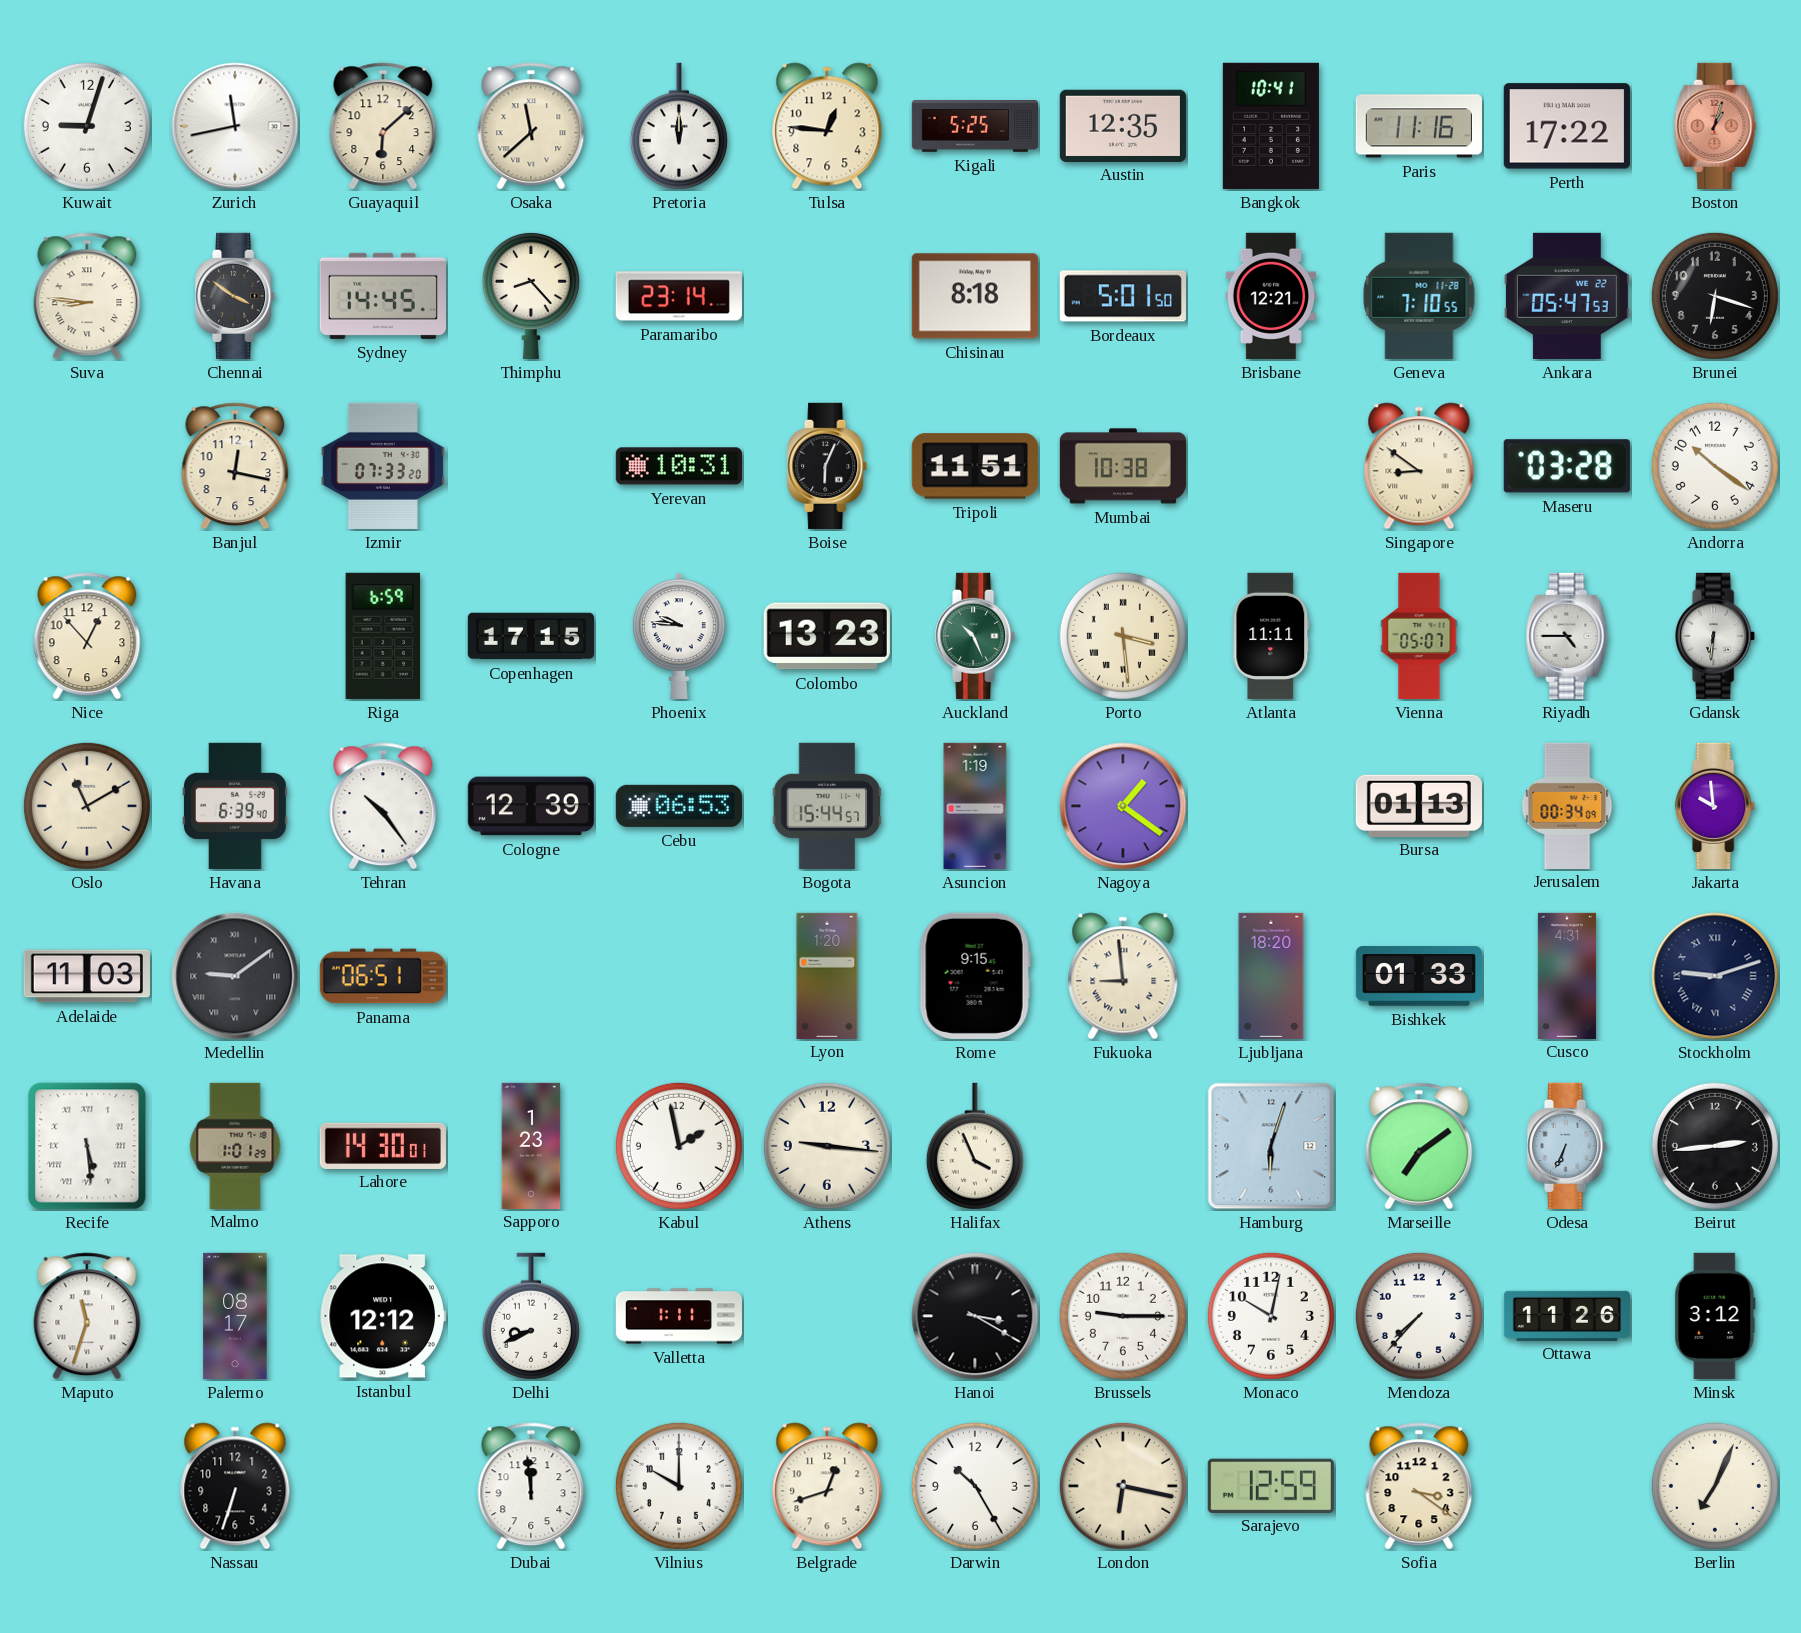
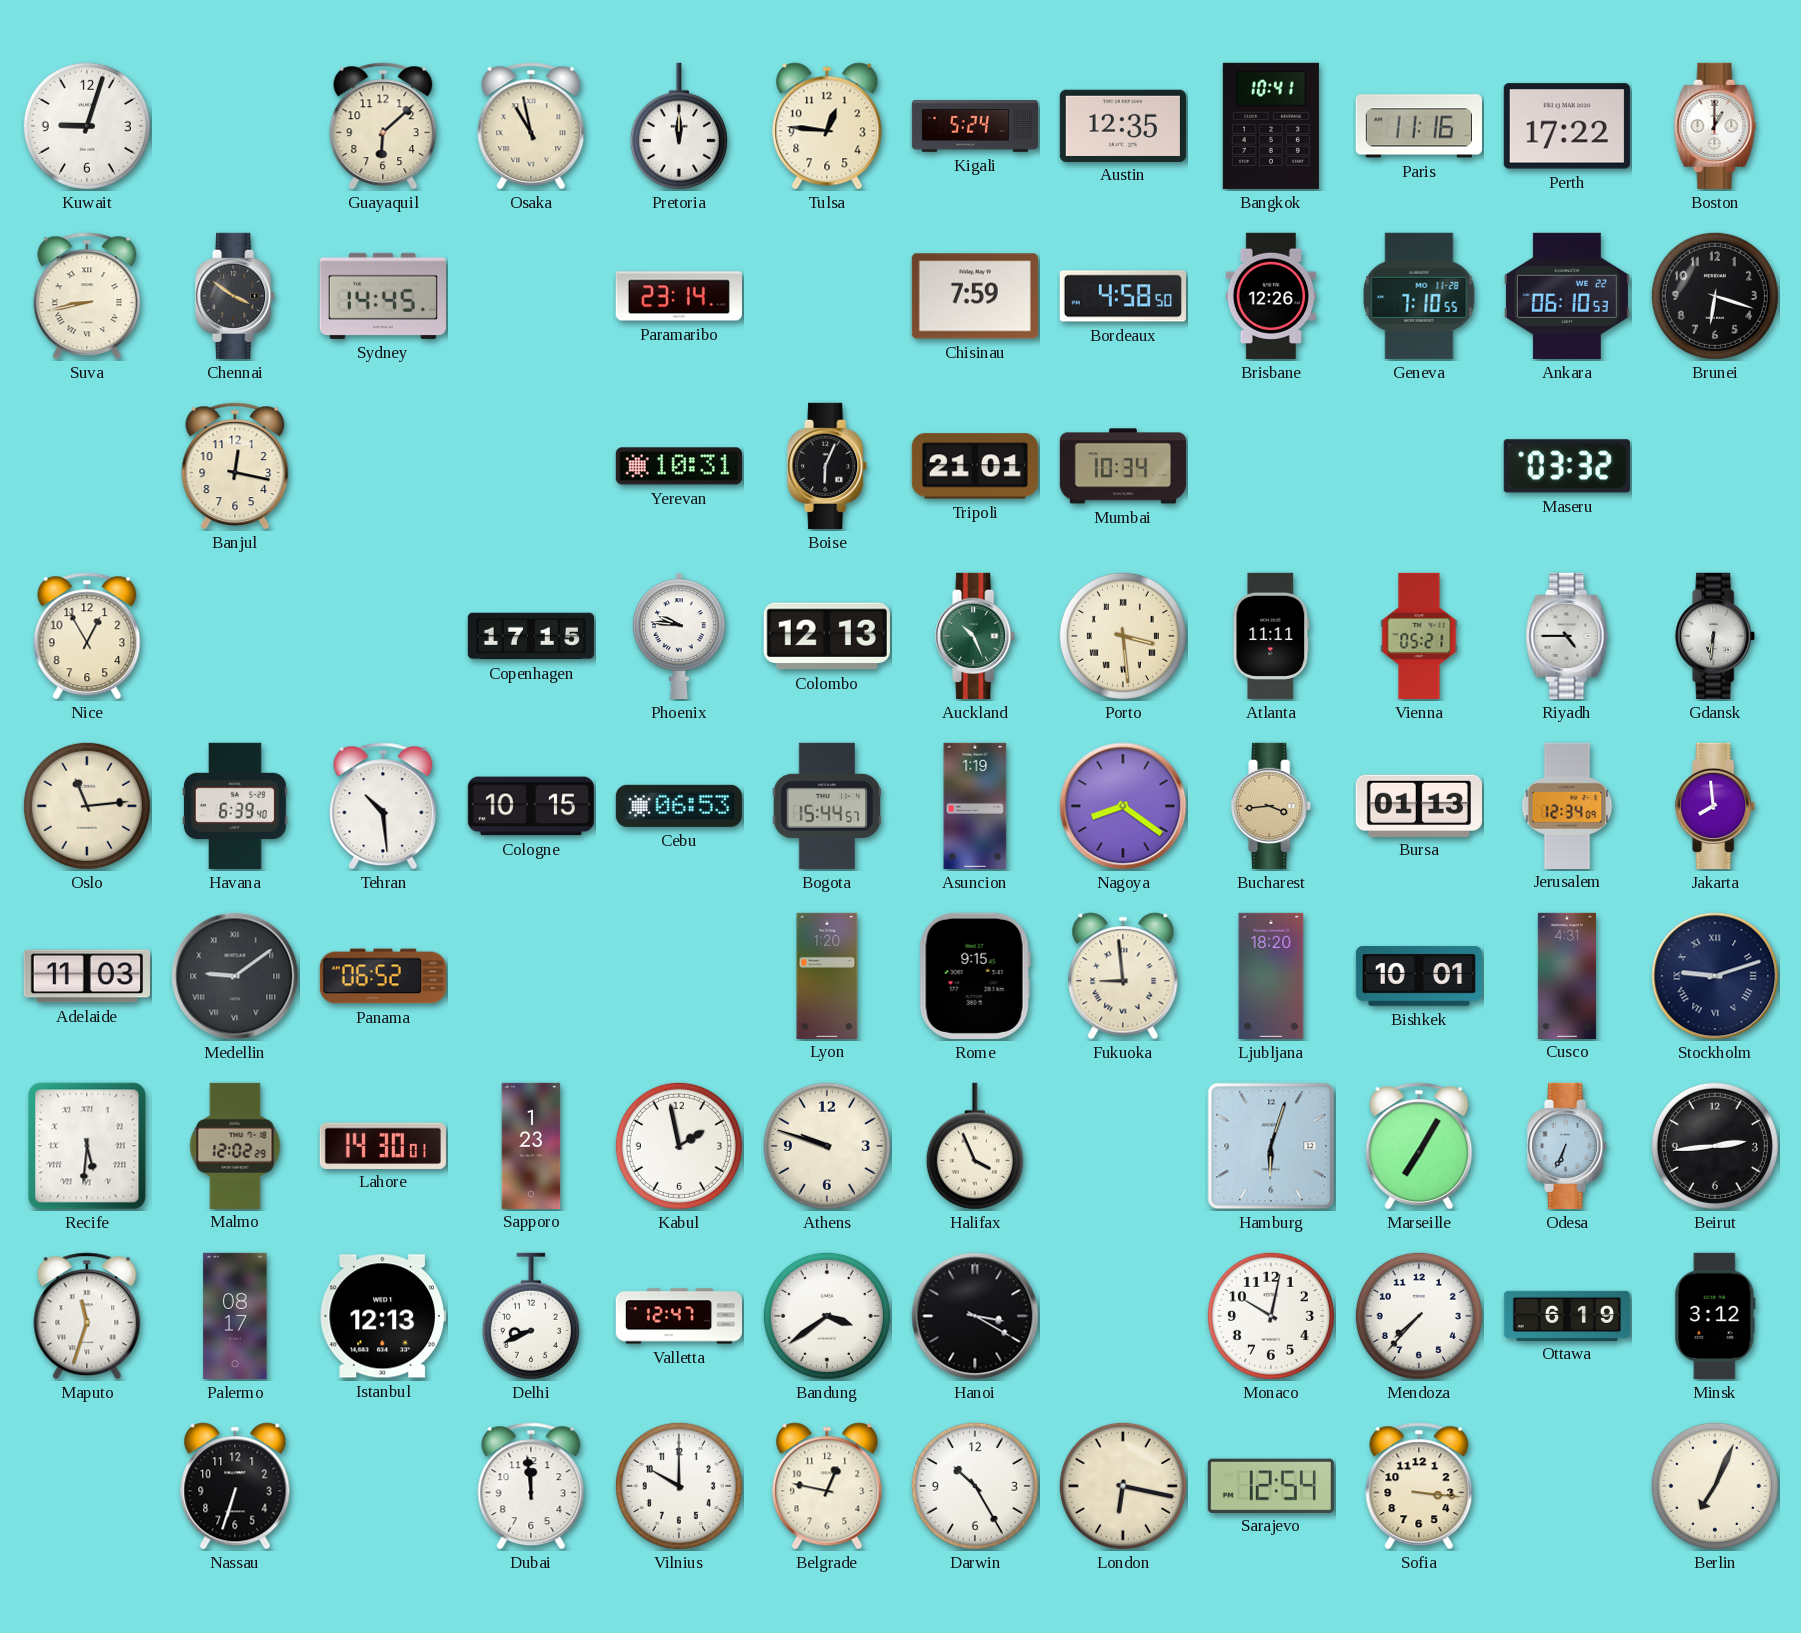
Zurich: 11:43 -> none
Osaka: 11:38 -> 10:58
Kigali: 5:25 -> 5:24
Boston: 1:03 -> 1:00
Boston dial: salmon -> white
Suva: 8:46 -> 8:43
Thimphu: 8:23 -> none
Chisinau: 8:18 -> 7:59
Bordeaux: 5:01 -> 4:58
Brisbane: 12:21 -> 12:26
Ankara: 05:47 -> 06:10
Izmir: 07:33 -> none
Tripoli: 11:51 -> 21:01
Mumbai: 10:38 -> 10:34
Singapore: 8:51 -> none
Maseru: 03:28 -> 03:32
Andorra: 10:21 -> none
Nice: 12:53 -> 12:55
Riga: 6:59 -> none
Colombo: 13:23 -> 12:13
Vienna: 05:07 -> 05:21
Oslo: 11:10 -> 11:14
Tehran: 10:24 -> 10:29
Cologne: 12:39 -> 10:15
Nagoya: 1:21 -> 8:21
Bucharest: none -> 3:44
Jerusalem: 00:34 -> 12:34
Jakarta: 9:59 -> 7:59
Panama: 06:51 -> 06:52
Bishkek: 01:33 -> 10:01
Recife: 5:29 -> 5:31
Malmo: 1:01 -> 12:02
Athens: 9:16 -> 9:48
Marseille: 7:09 -> 7:05
Istanbul: 12:12 -> 12:13
Valletta: 1:11 -> 12:47
Bandung: none -> 3:39
Brussels: 9:15 -> none
Ottawa: 11:26 -> 6:19
Belgrade: 12:42 -> 12:47
Sarajevo: 12:59 -> 12:54
Sofia: 3:21 -> 3:16
